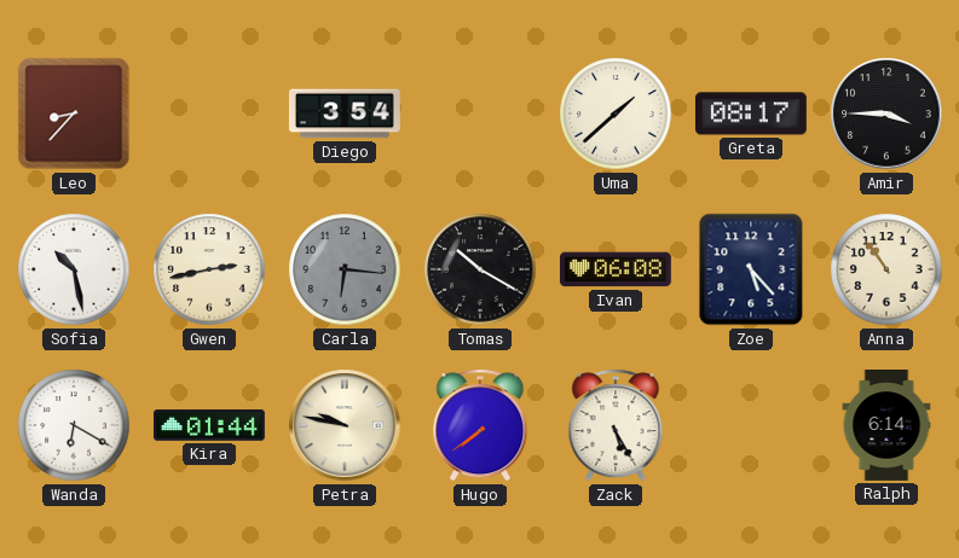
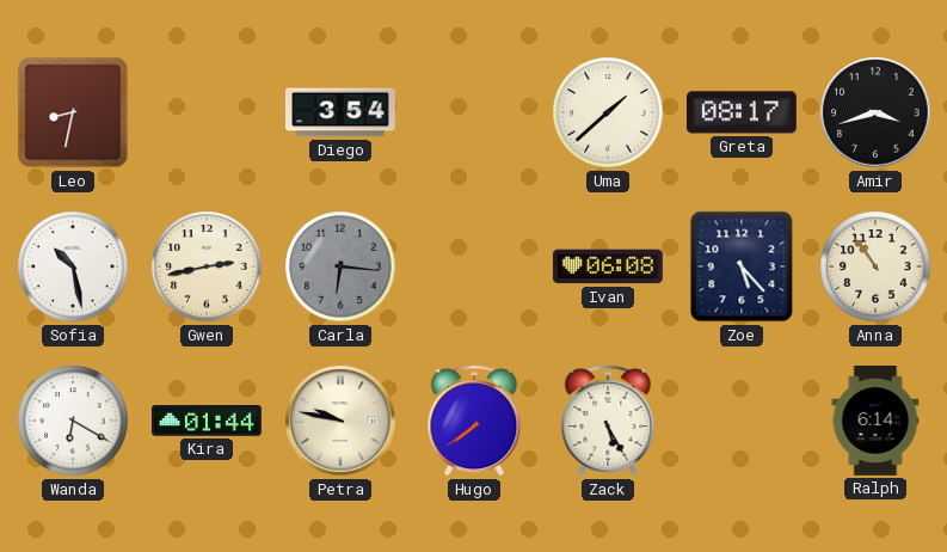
Leo: 8:37 -> 8:32
Amir: 3:45 -> 3:42
Tomas: 10:20 -> none
